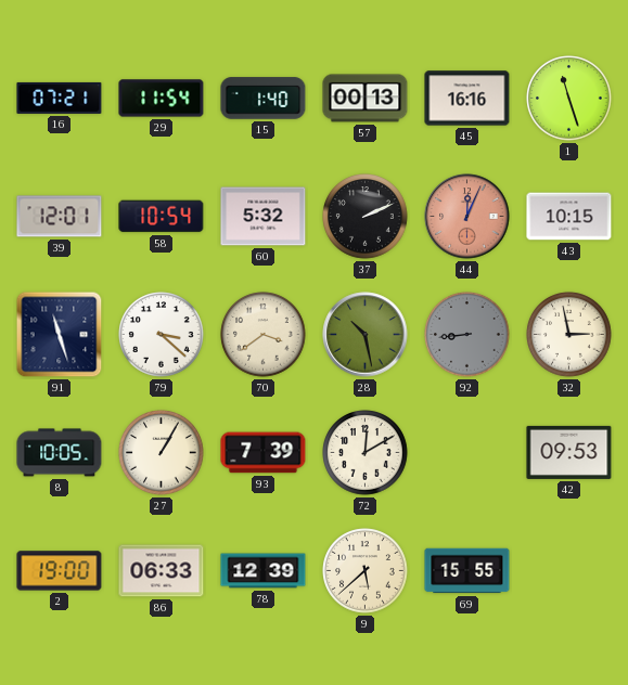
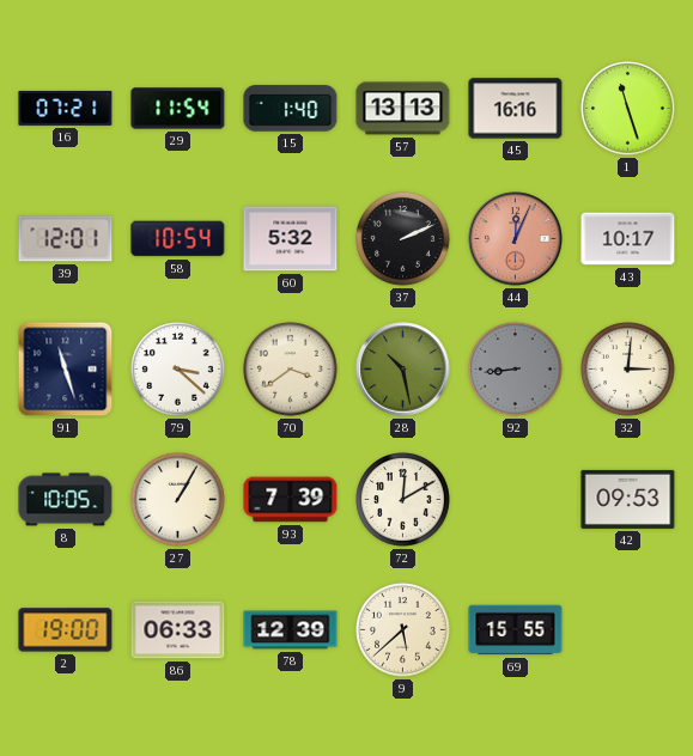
57: 00:13 -> 13:13
43: 10:15 -> 10:17
32: 2:58 -> 3:01
